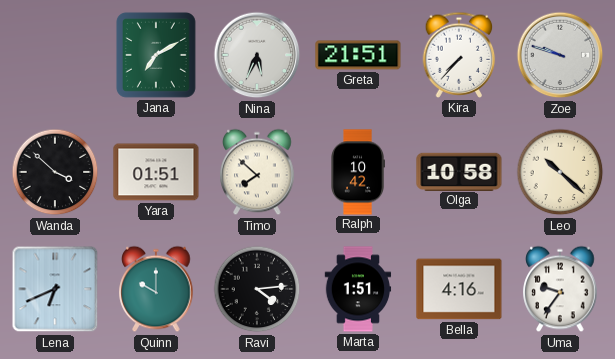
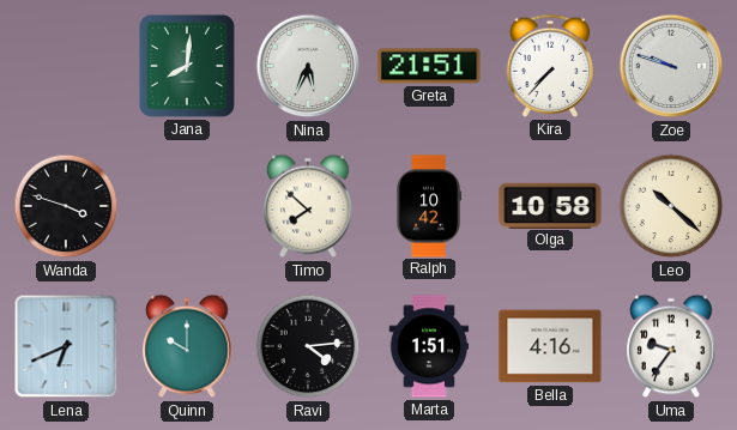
Jana: 7:10 -> 8:01
Wanda: 3:52 -> 3:48
Yara: 01:51 -> none
